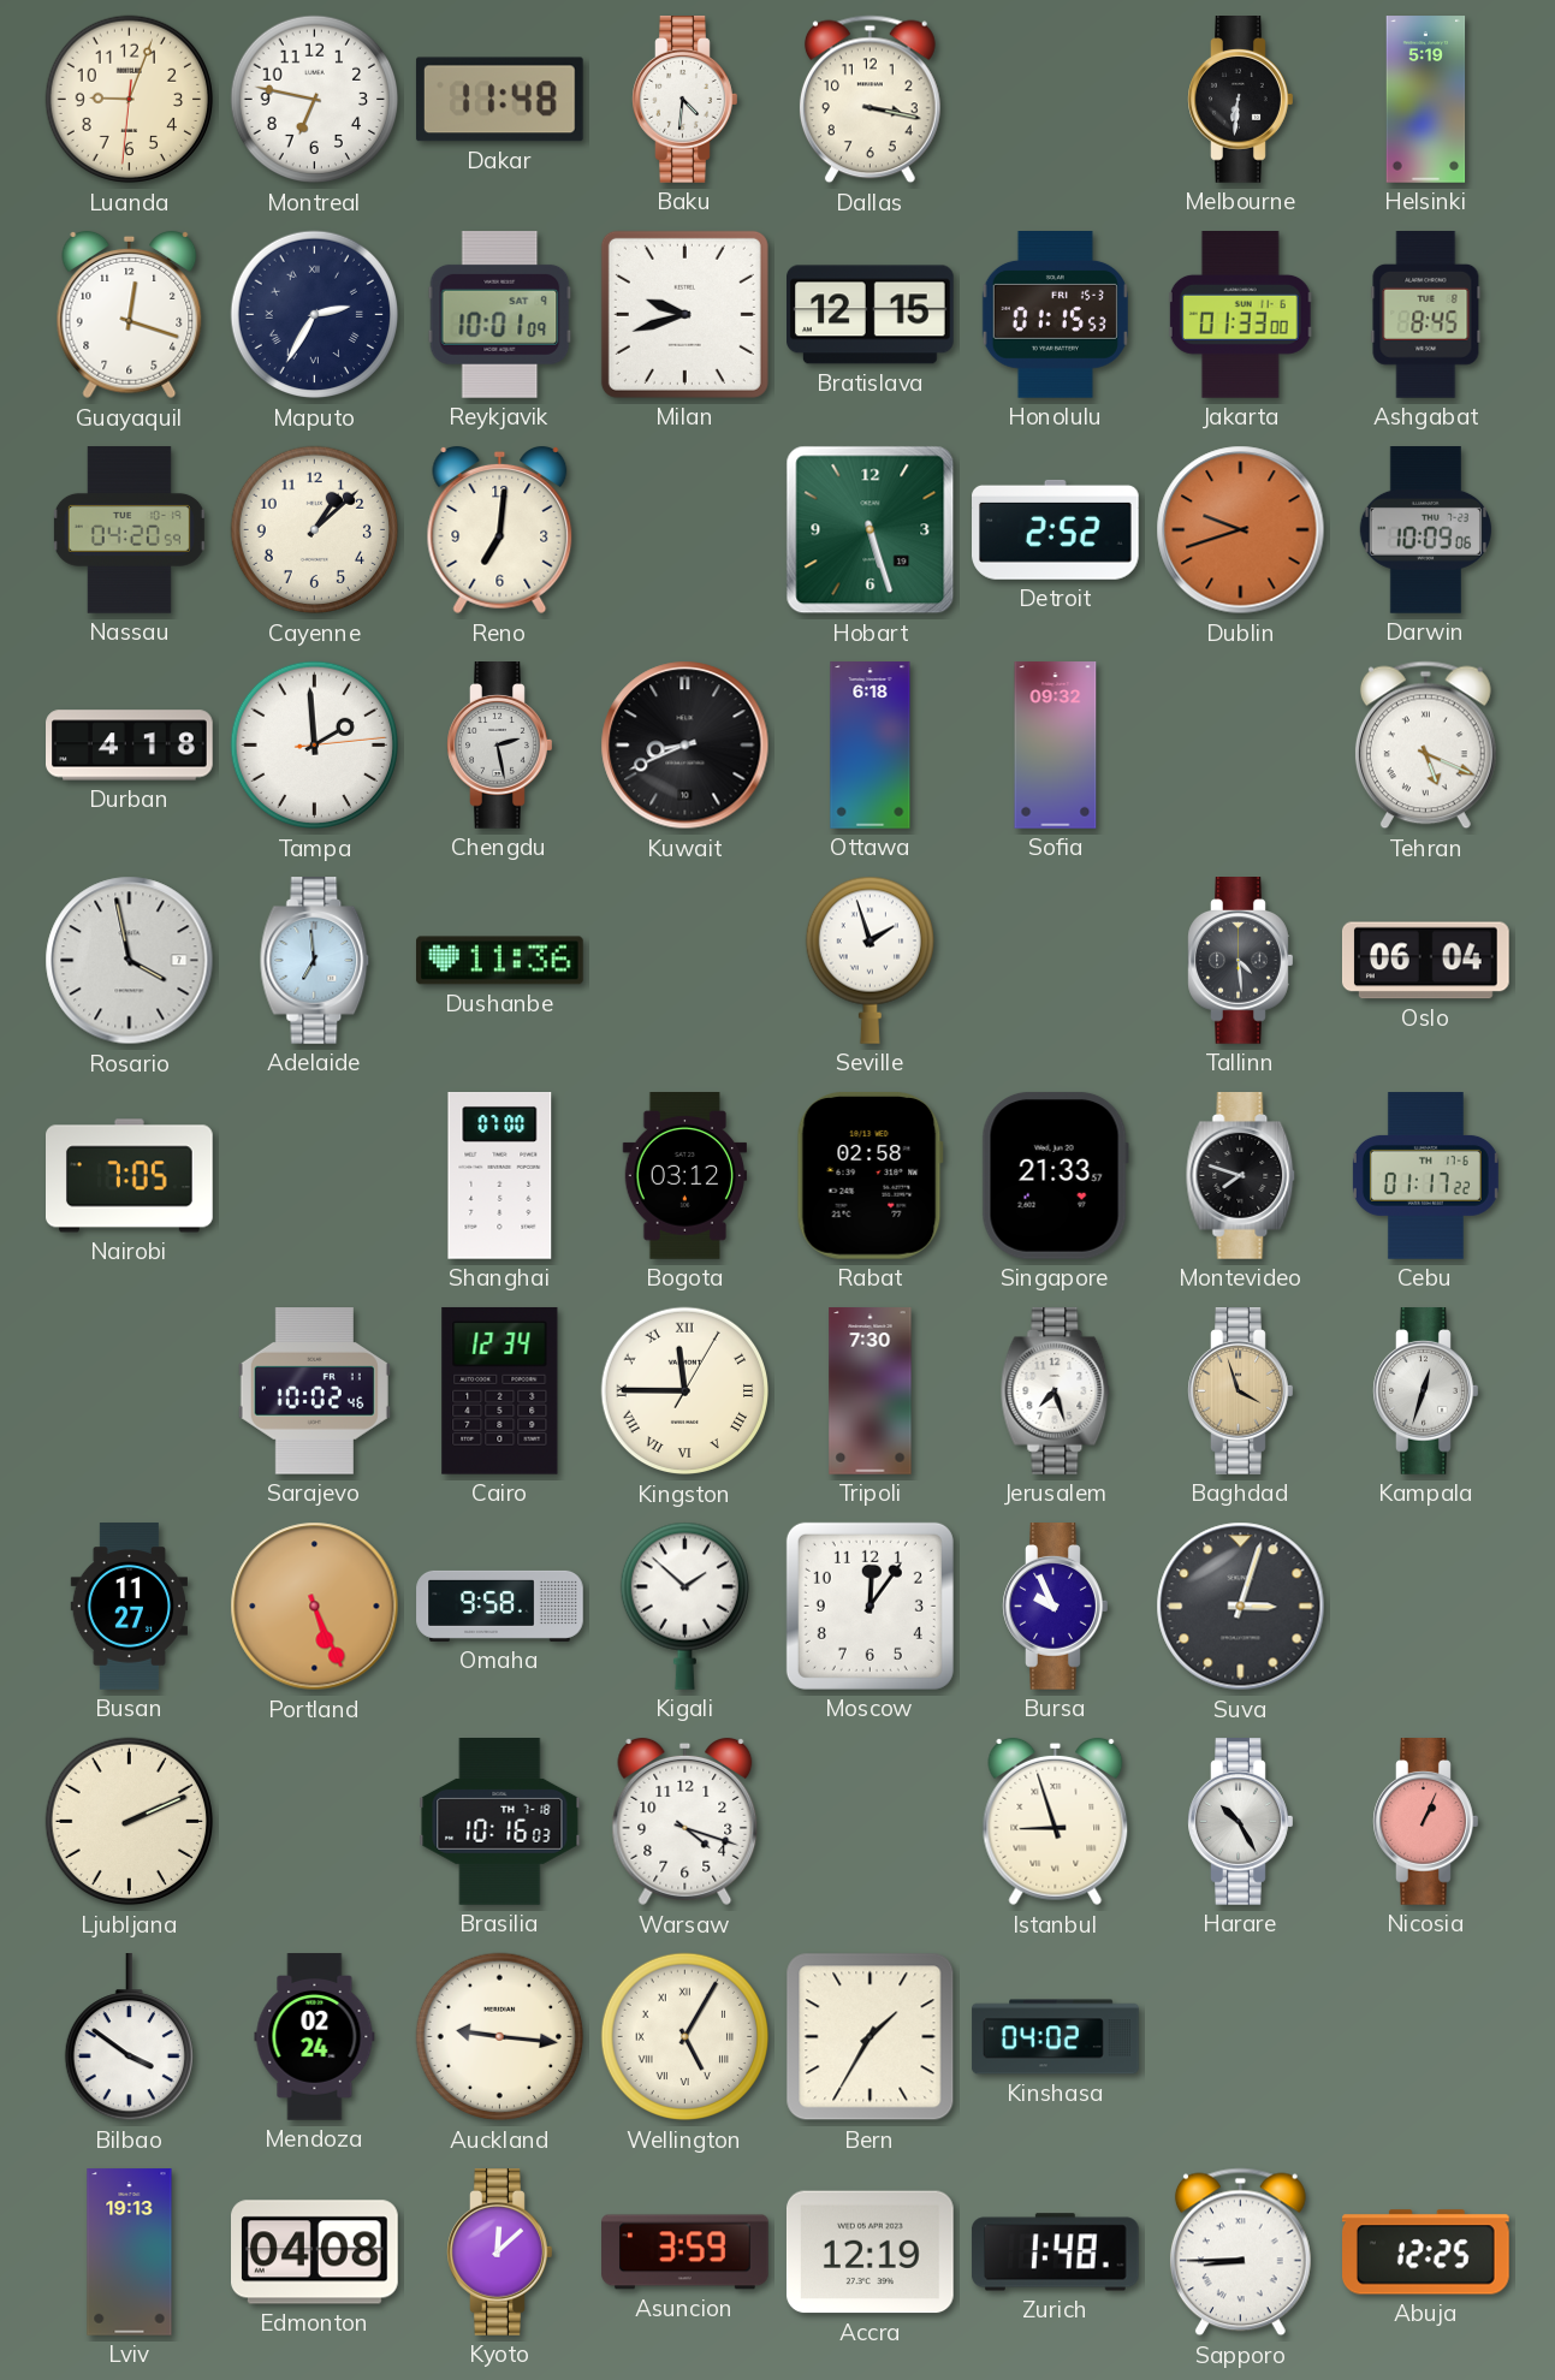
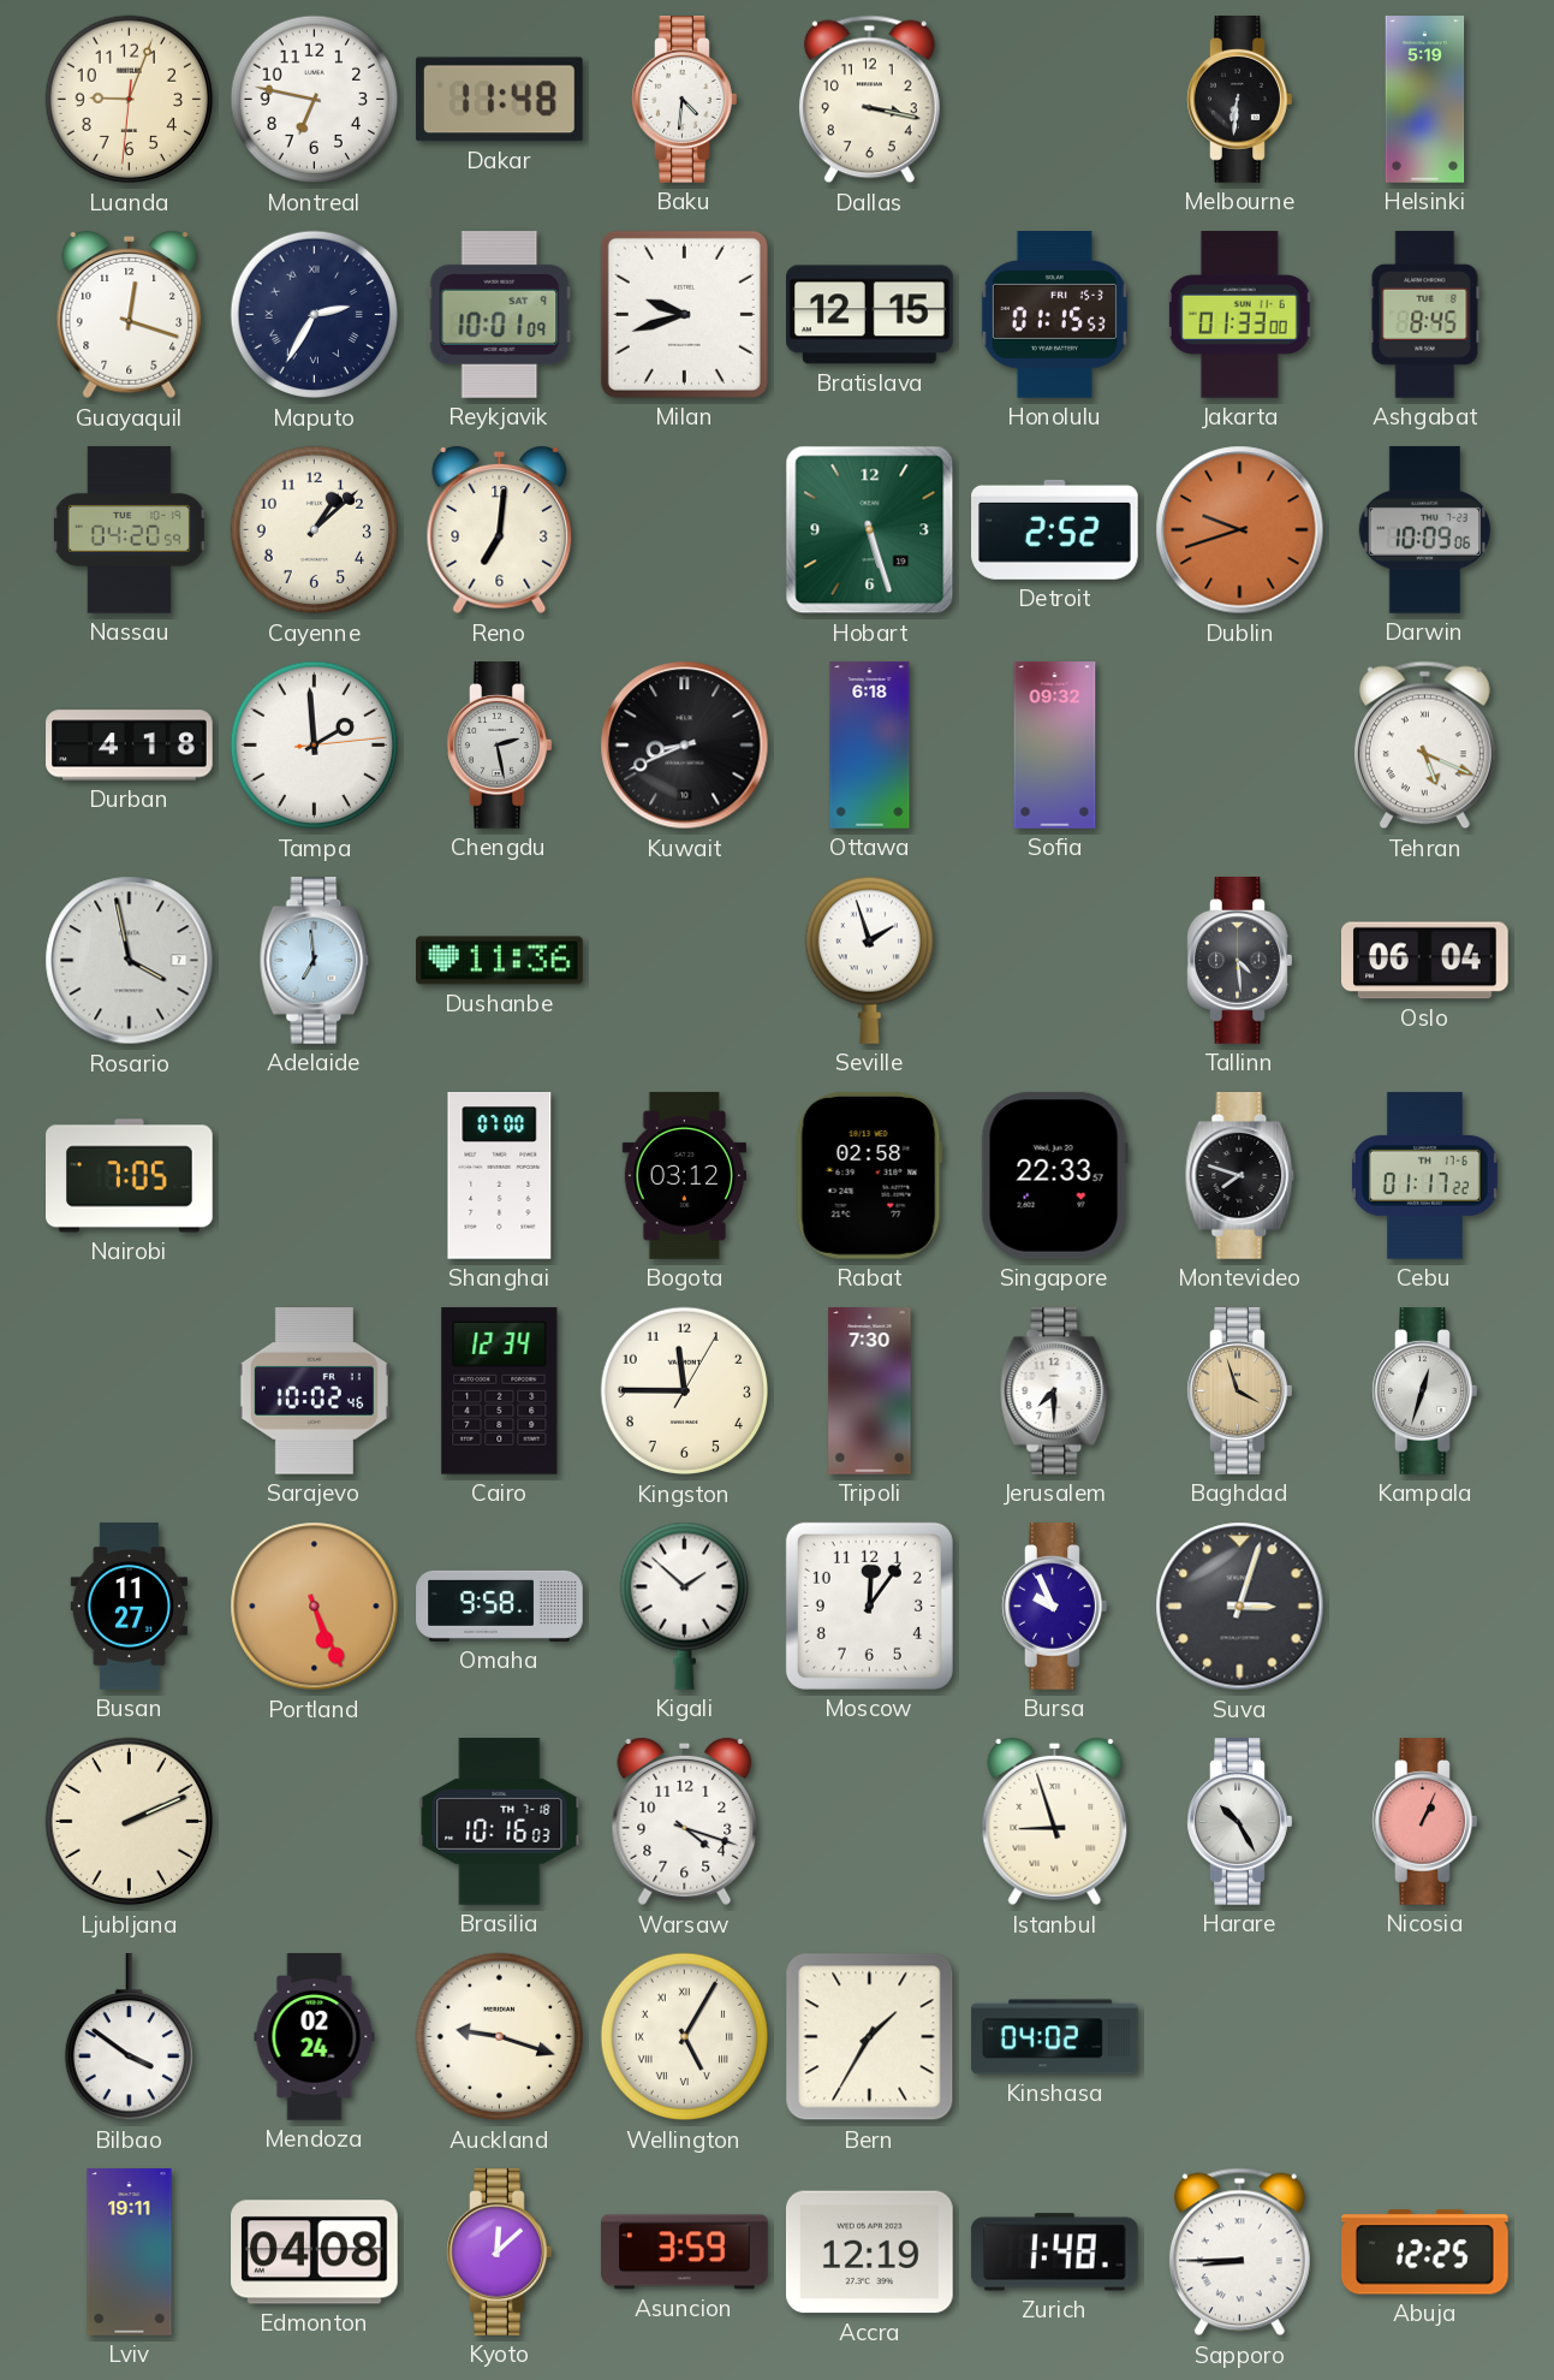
Singapore: 21:33 -> 22:33
Kingston numerals: Roman -> Arabic
Jerusalem: 7:27 -> 7:30
Auckland: 9:16 -> 9:18
Lviv: 19:13 -> 19:11
